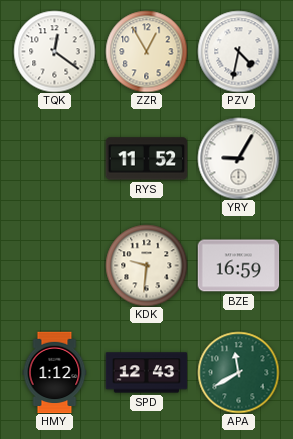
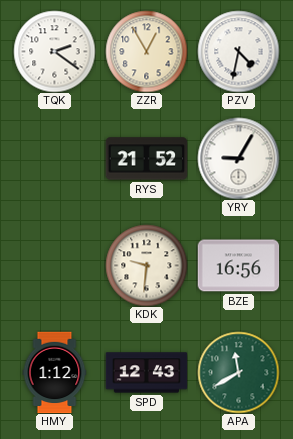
TQK: 12:21 -> 2:21
RYS: 11:52 -> 21:52
BZE: 16:59 -> 16:56
